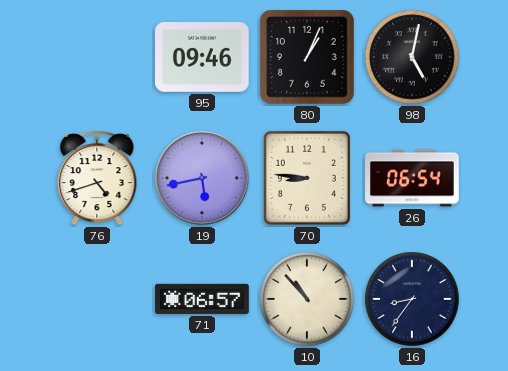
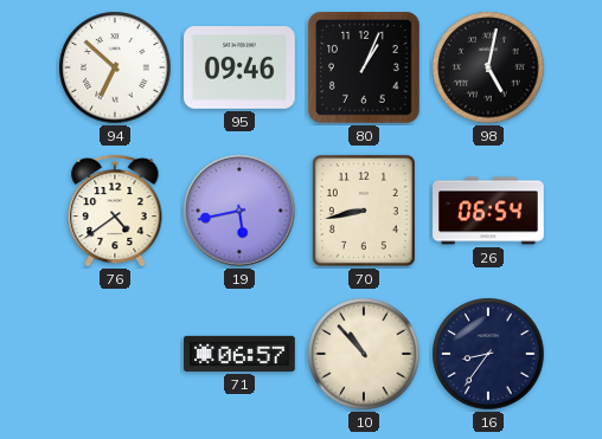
94: none -> 6:52
76: 4:42 -> 4:39
70: 8:46 -> 8:43
